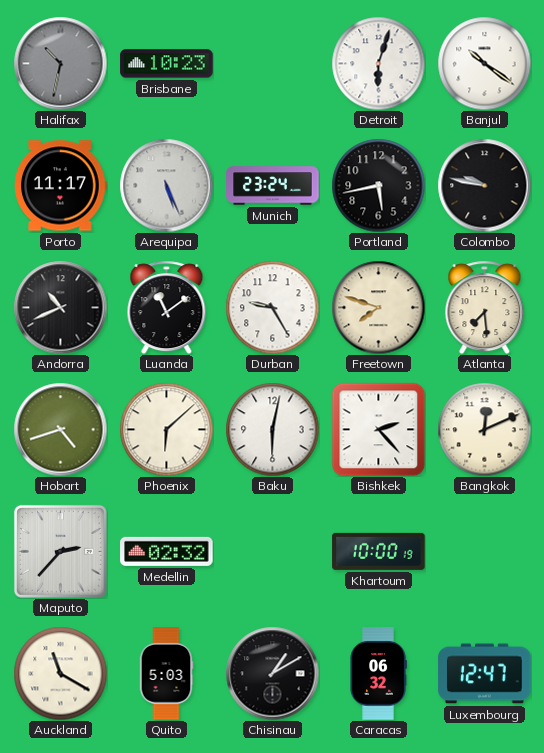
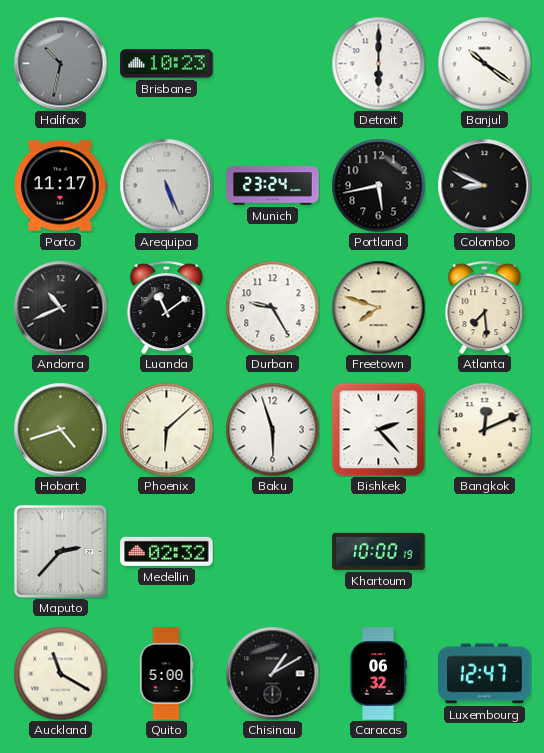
Detroit: 6:03 -> 6:00
Colombo: 9:47 -> 8:49
Baku: 6:02 -> 5:57
Quito: 5:03 -> 5:00
